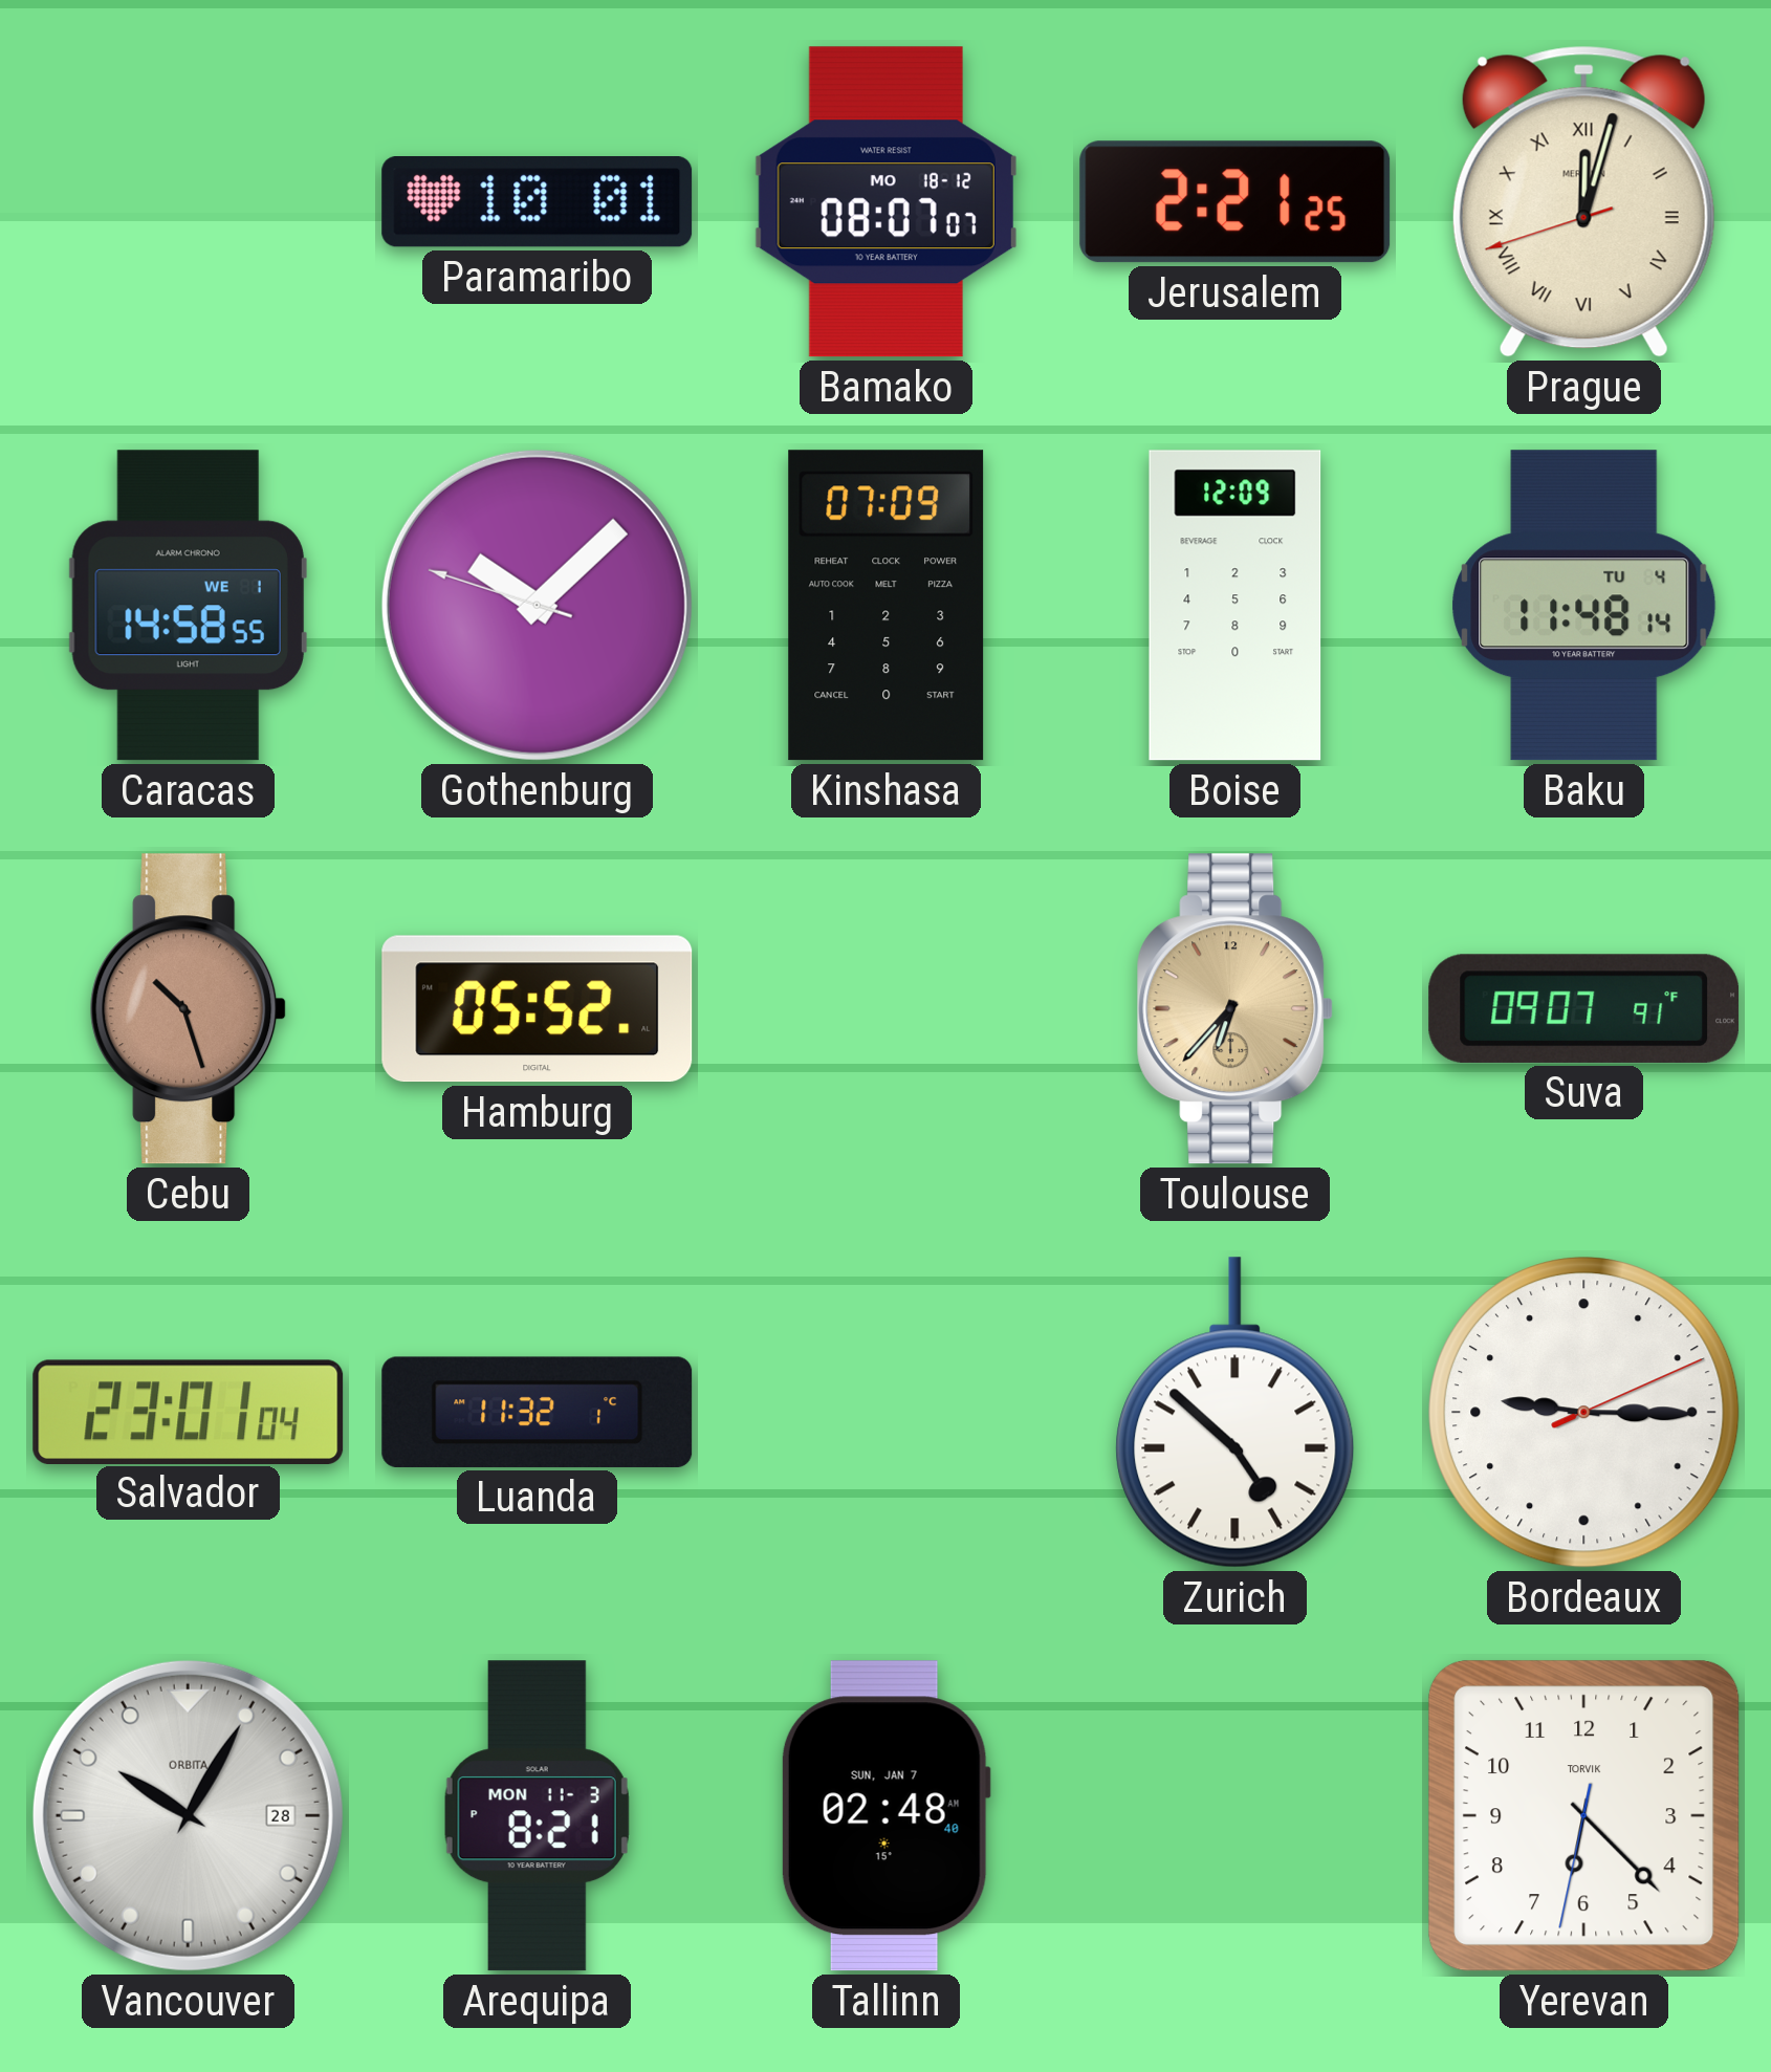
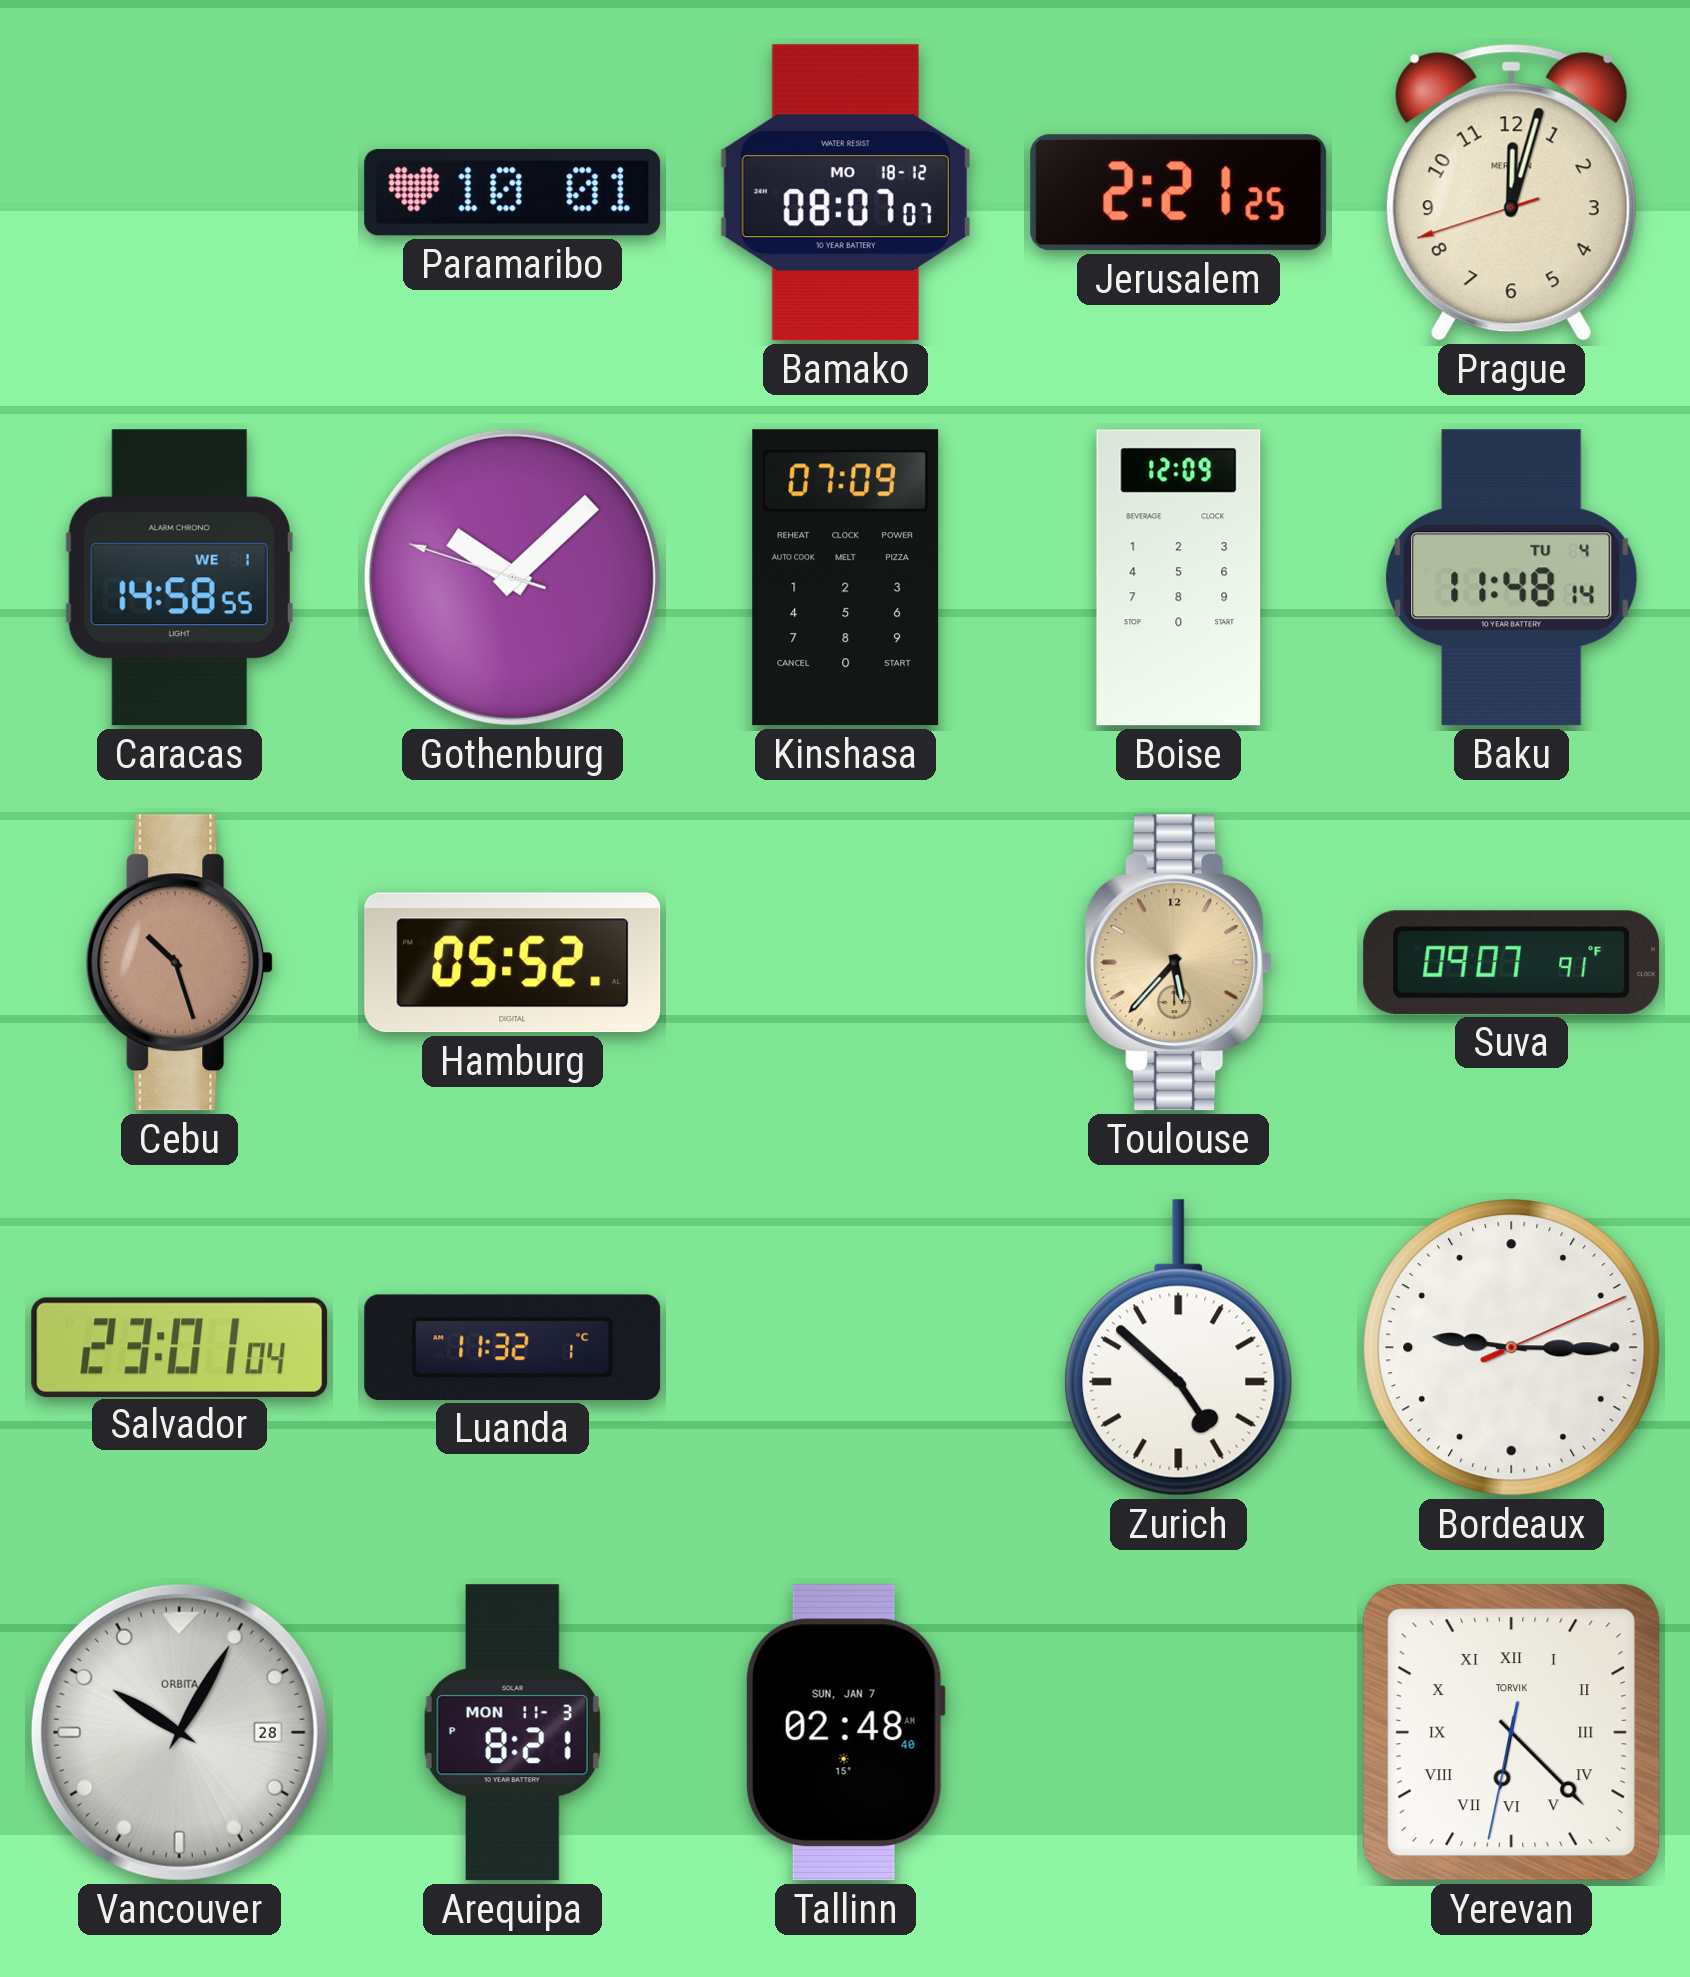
Prague numerals: Roman -> Arabic
Toulouse: 6:37 -> 5:37
Yerevan numerals: Arabic -> Roman
